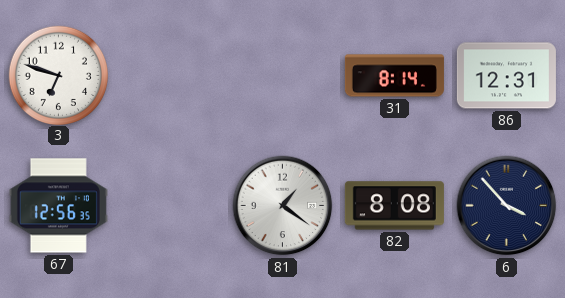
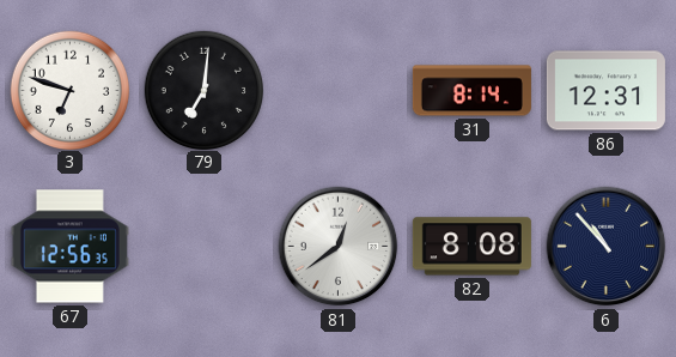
79: none -> 7:01
81: 1:21 -> 12:39
6: 3:53 -> 10:53
